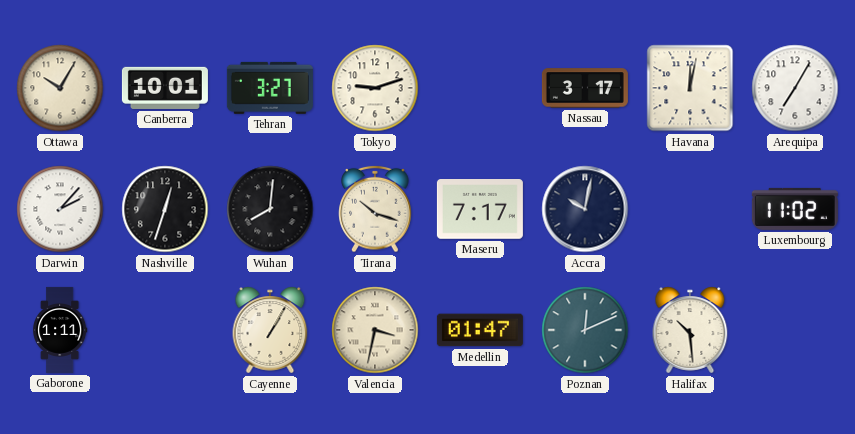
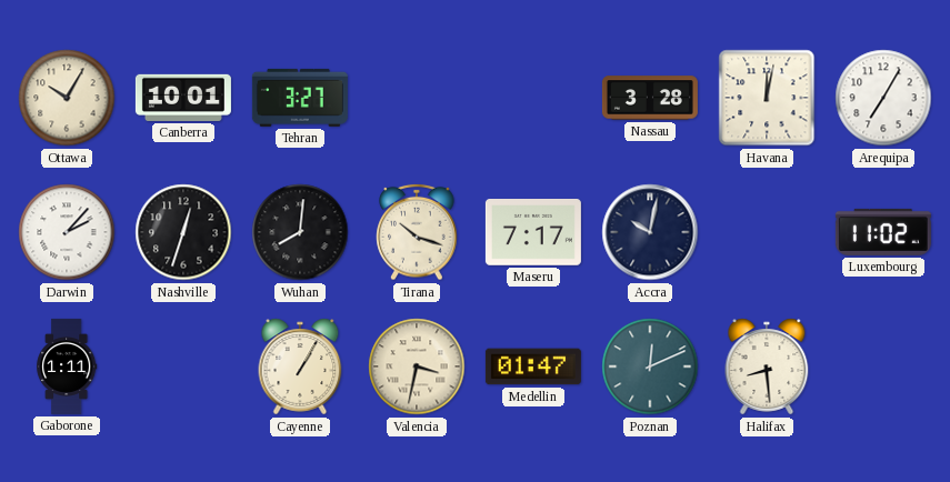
Tokyo: 9:12 -> none
Nassau: 3:17 -> 3:28
Halifax: 10:29 -> 8:29
